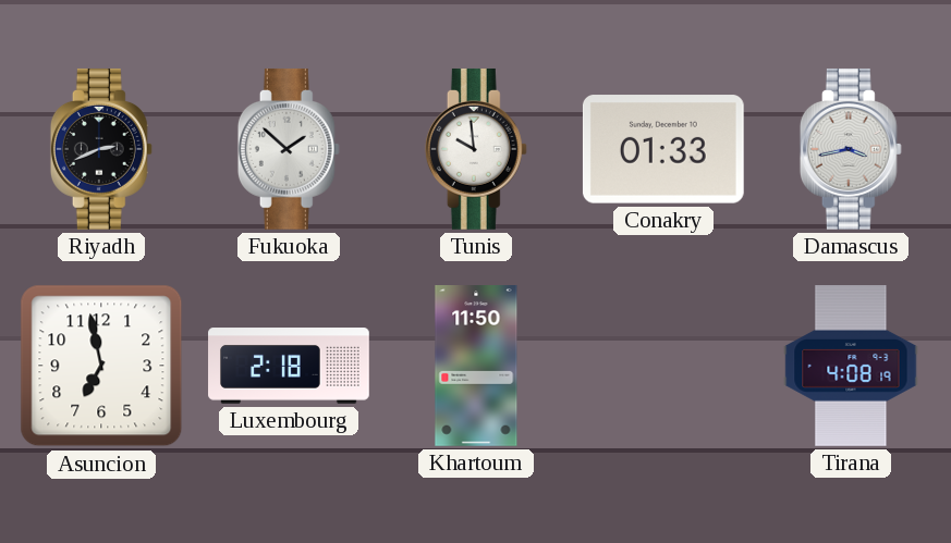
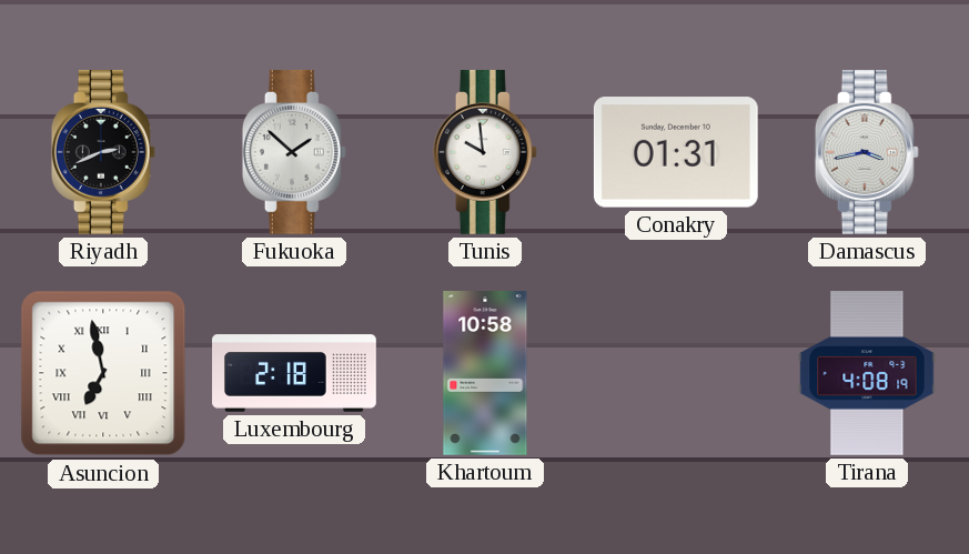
Conakry: 01:33 -> 01:31
Asuncion numerals: Arabic -> Roman
Khartoum: 11:50 -> 10:58
